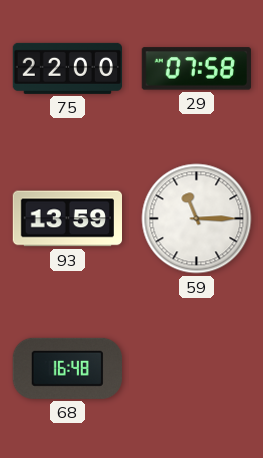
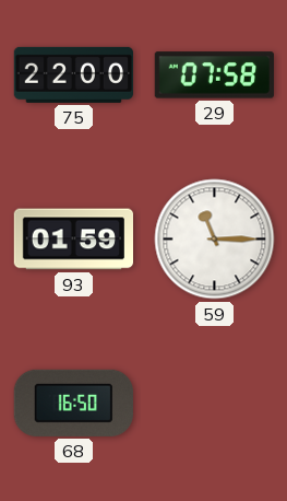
93: 13:59 -> 01:59
68: 16:48 -> 16:50
